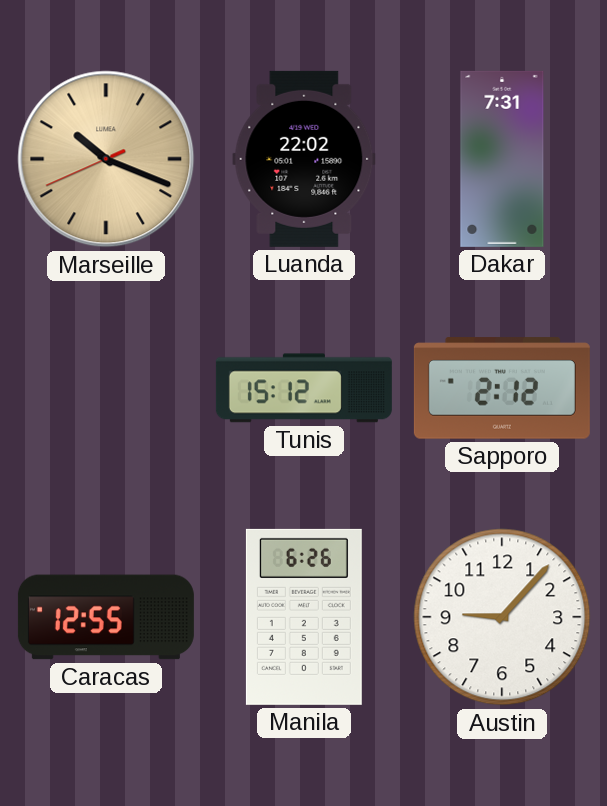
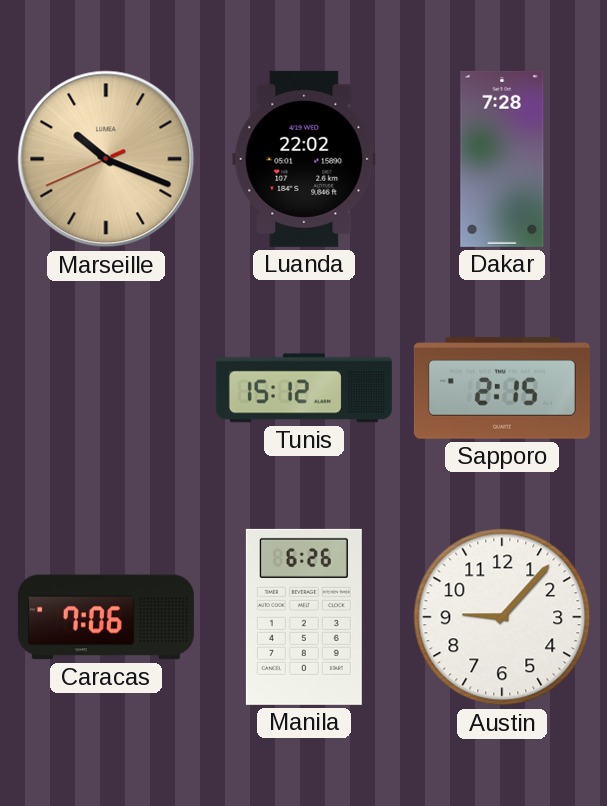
Dakar: 7:31 -> 7:28
Sapporo: 2:12 -> 2:15
Caracas: 12:55 -> 7:06
